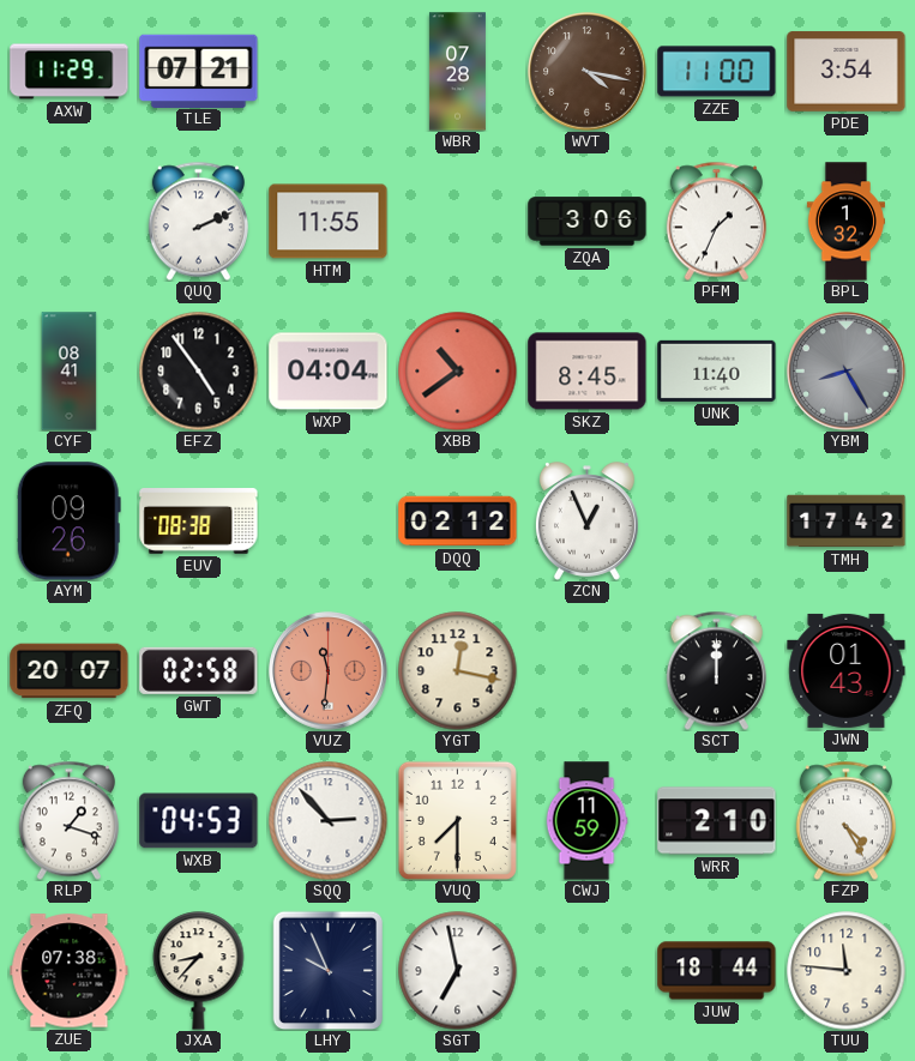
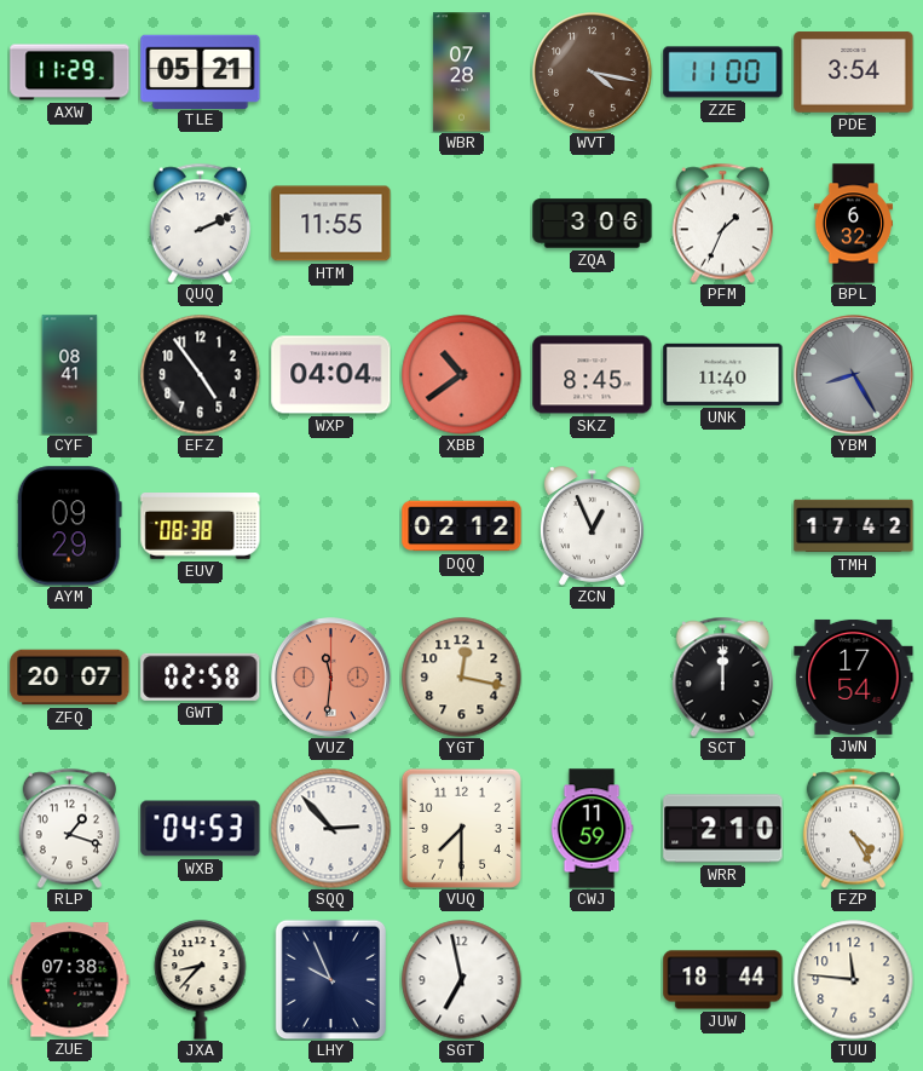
TLE: 07:21 -> 05:21
BPL: 1:32 -> 6:32
AYM: 09:26 -> 09:29
JWN: 01:43 -> 17:54
